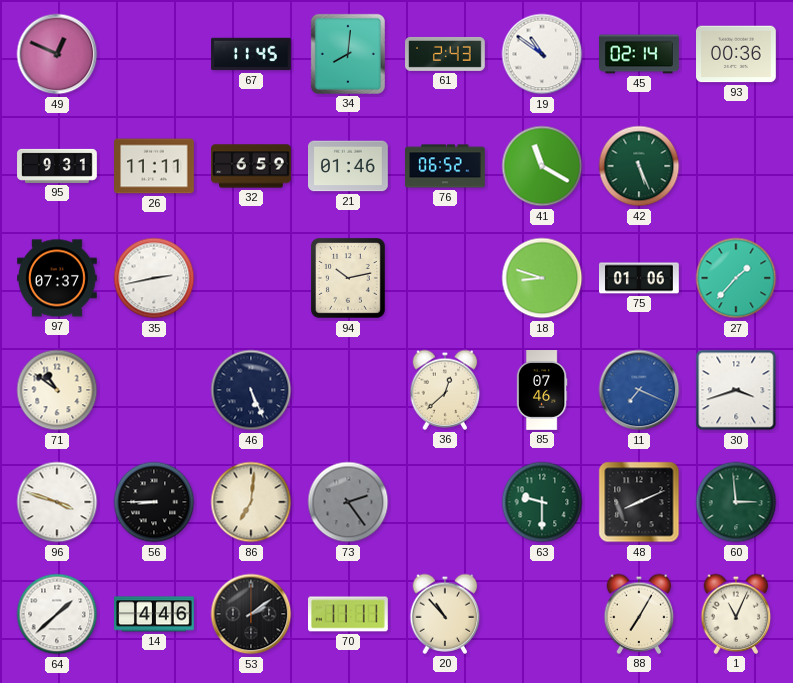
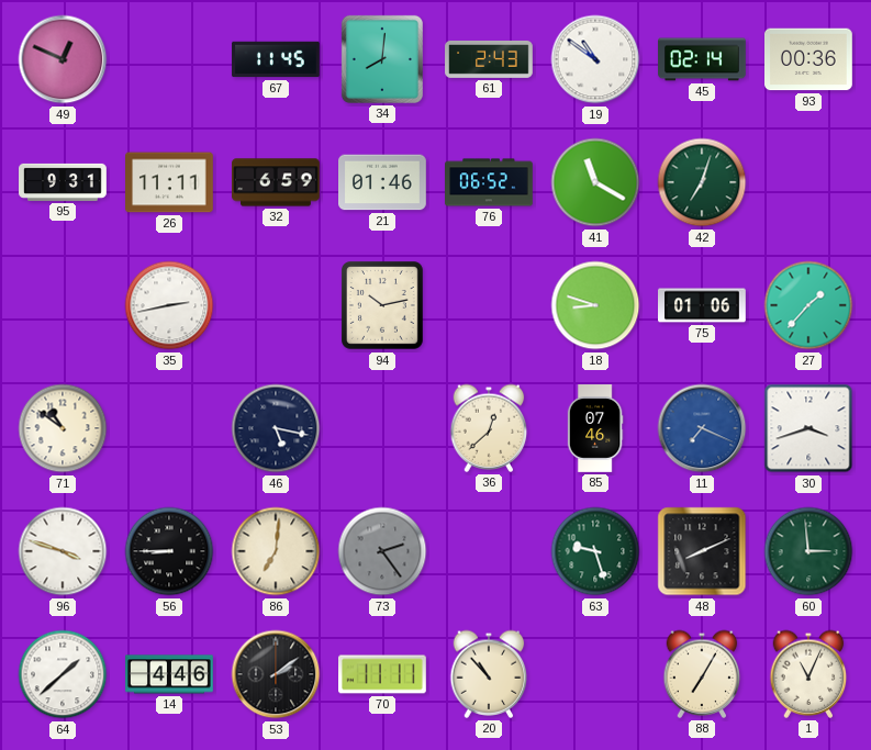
42: 5:26 -> 7:03
97: 07:37 -> none
46: 5:26 -> 5:17
63: 9:30 -> 9:27
